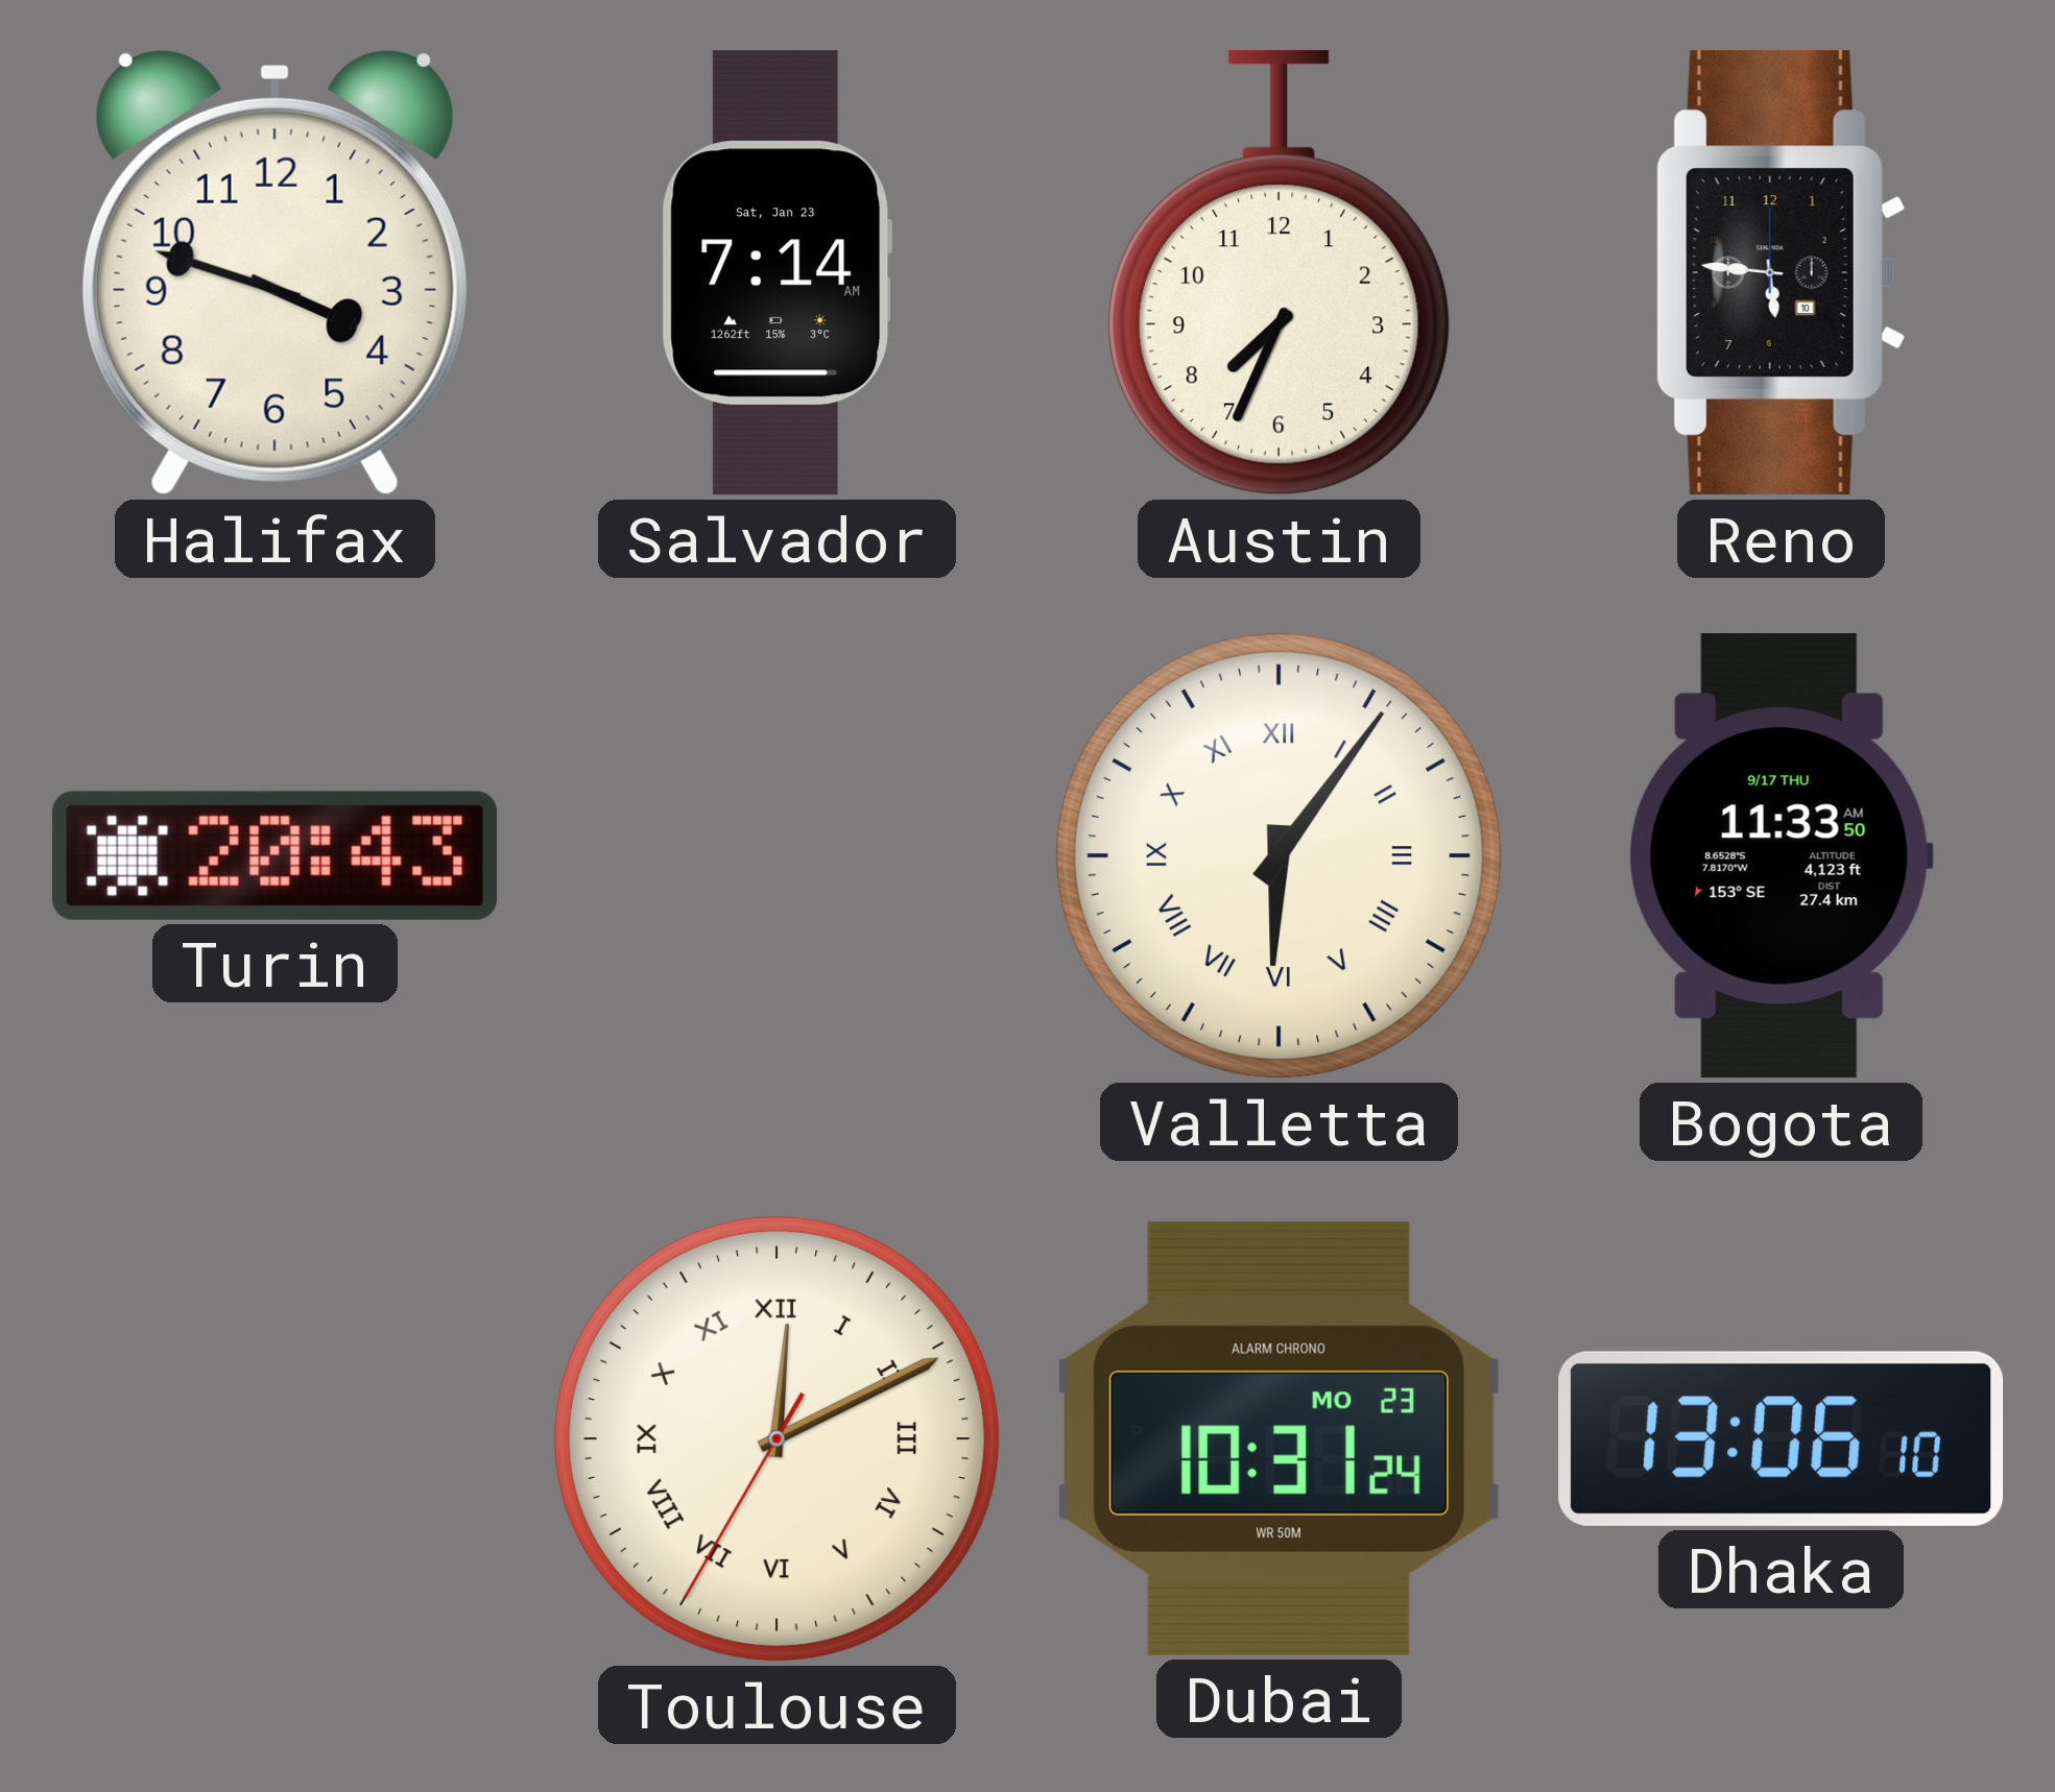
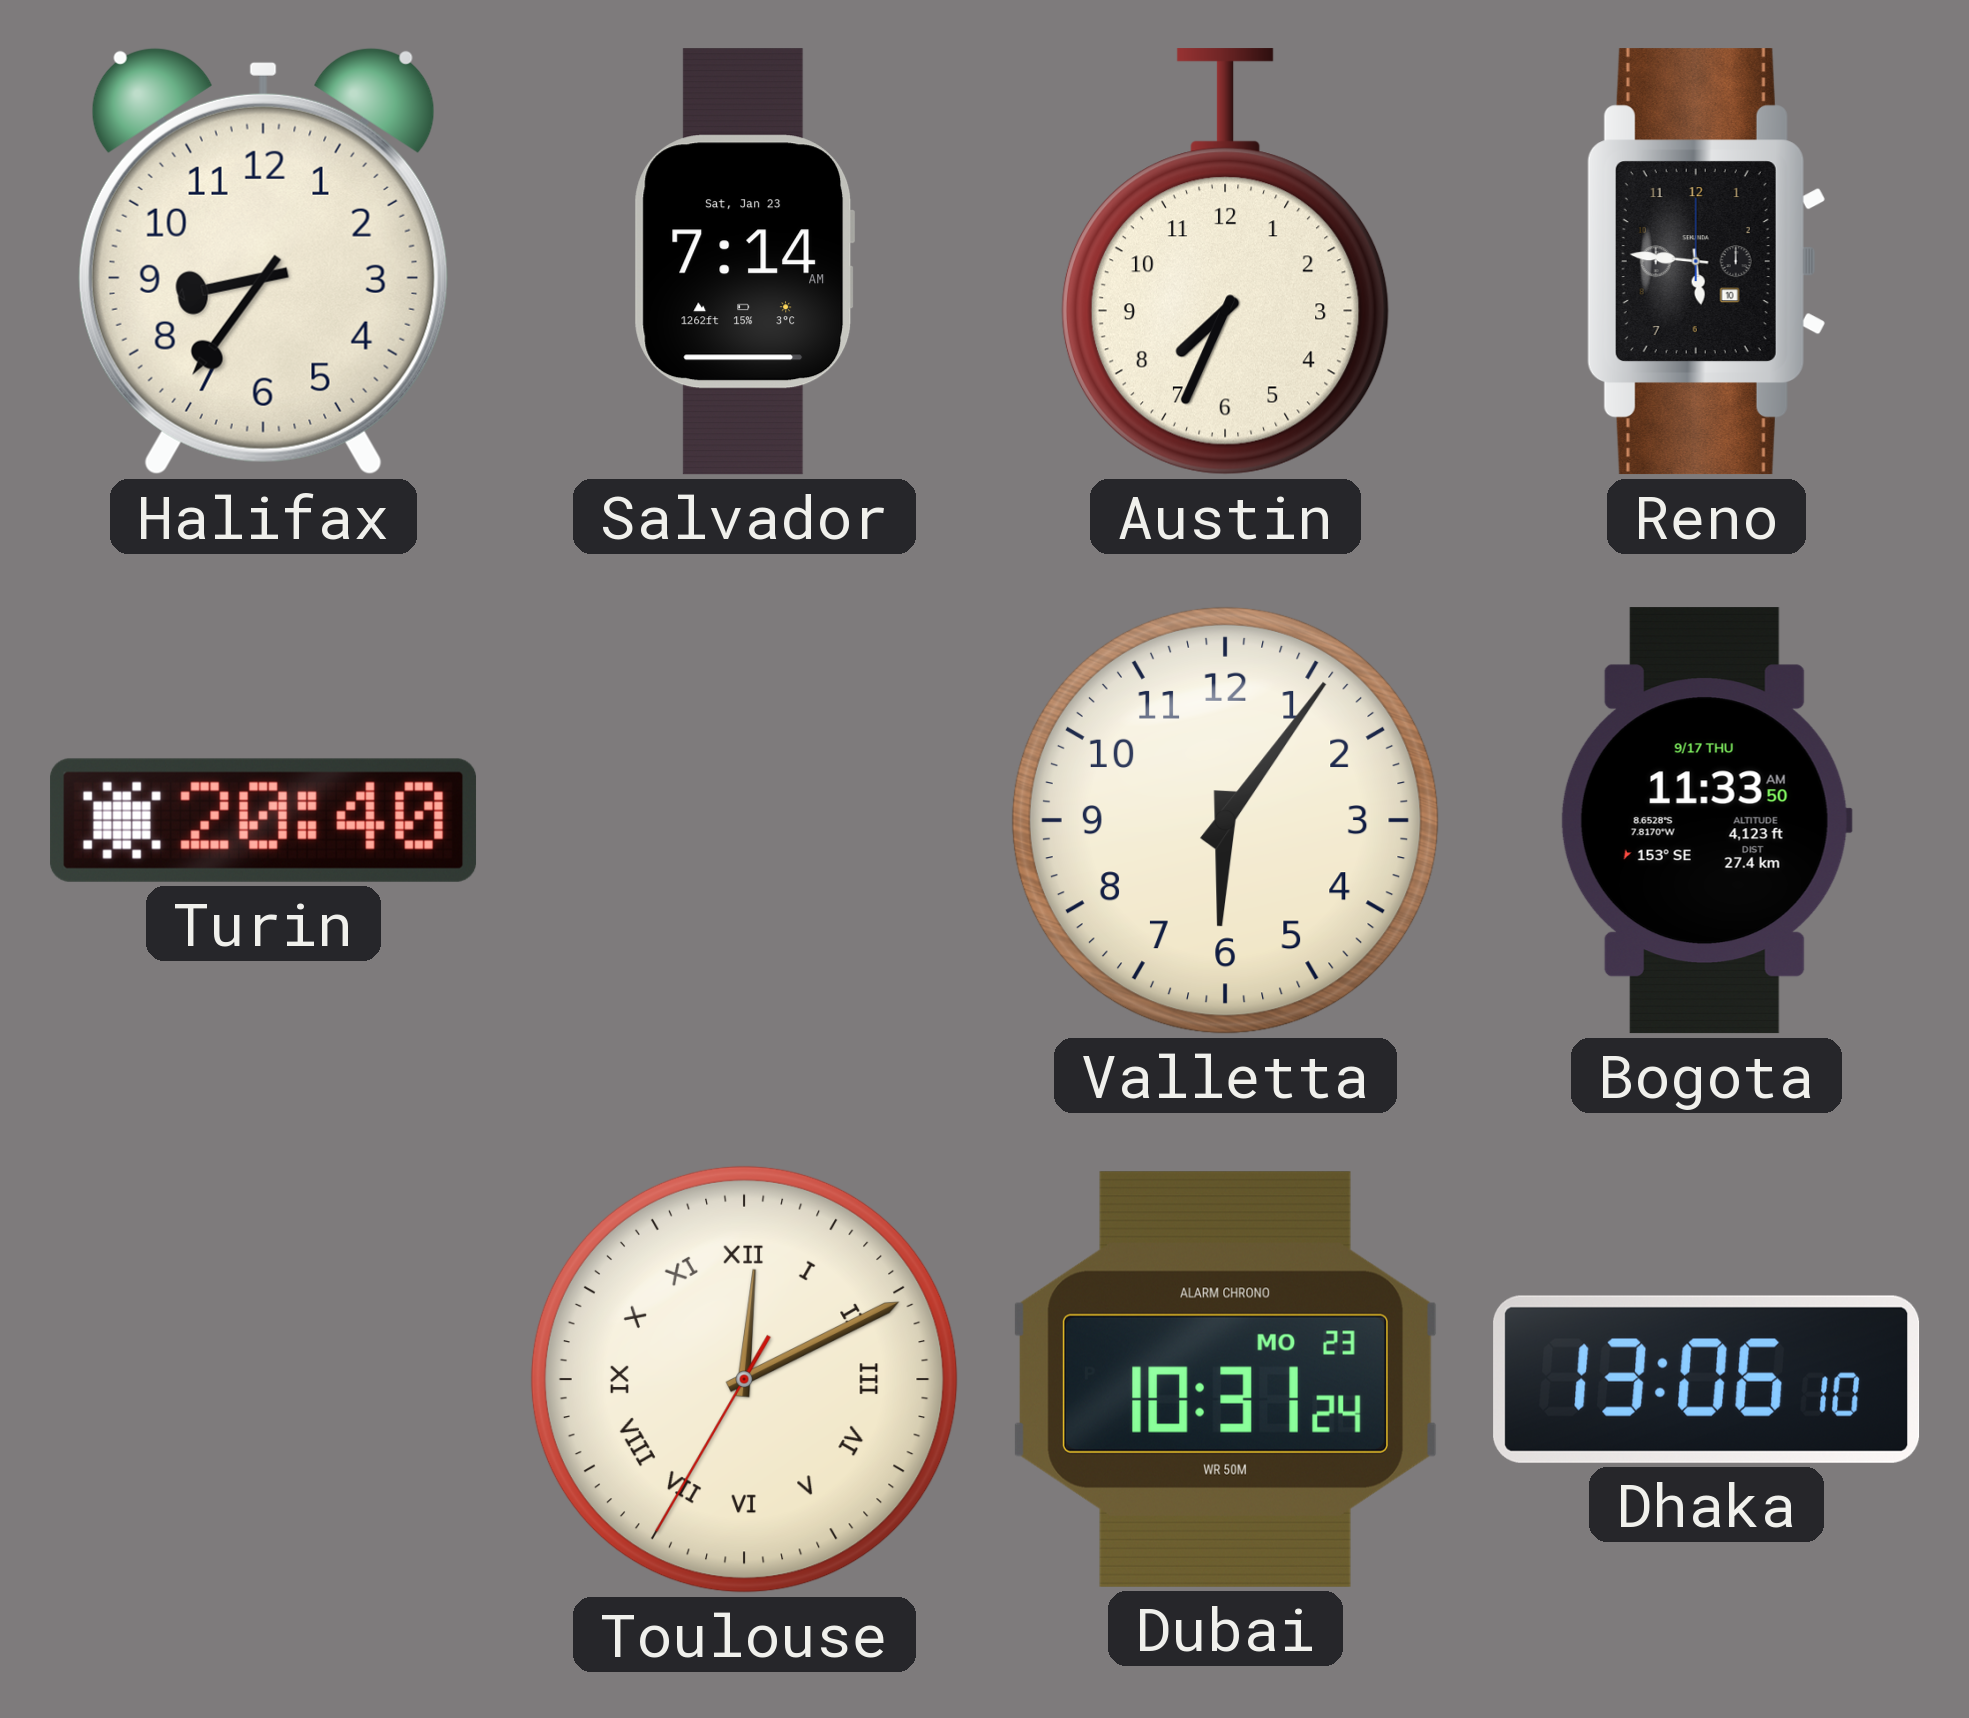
Halifax: 3:48 -> 8:36
Turin: 20:43 -> 20:40
Valletta numerals: Roman -> Arabic
